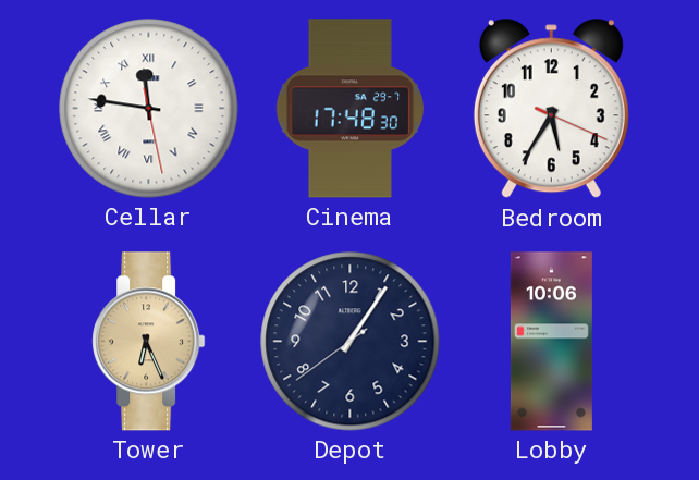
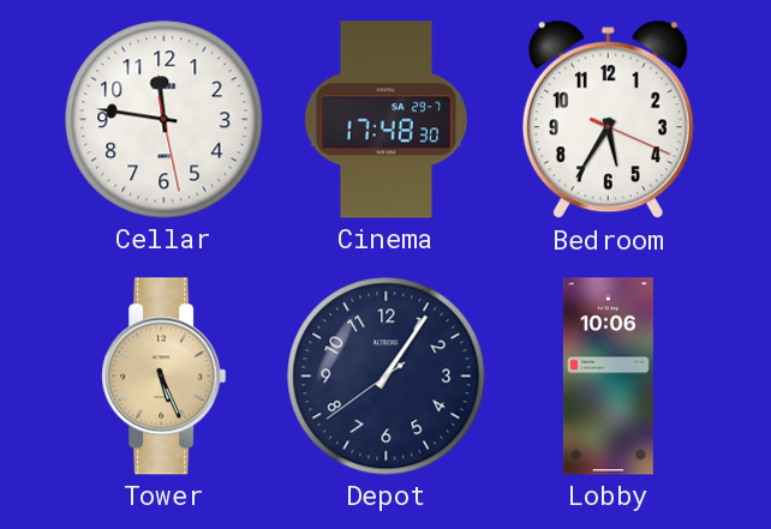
Cellar numerals: Roman -> Arabic
Tower: 6:26 -> 5:26
